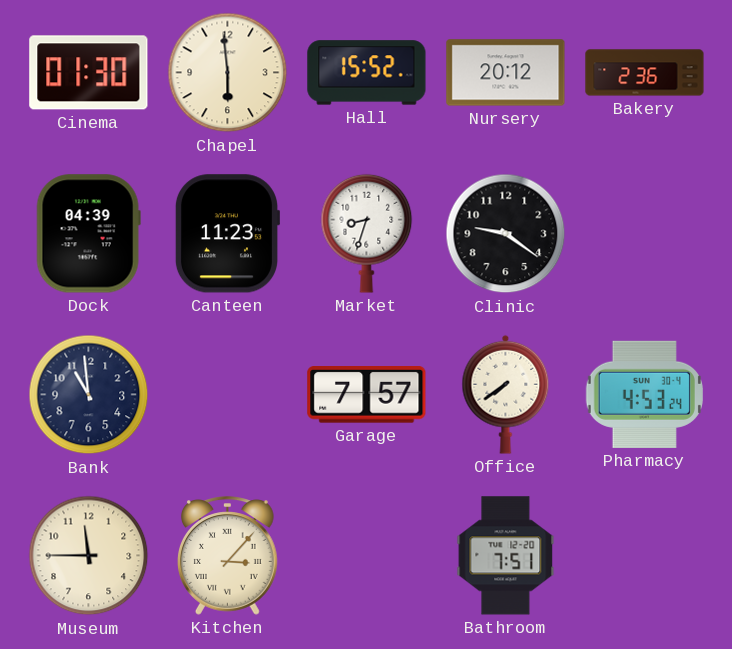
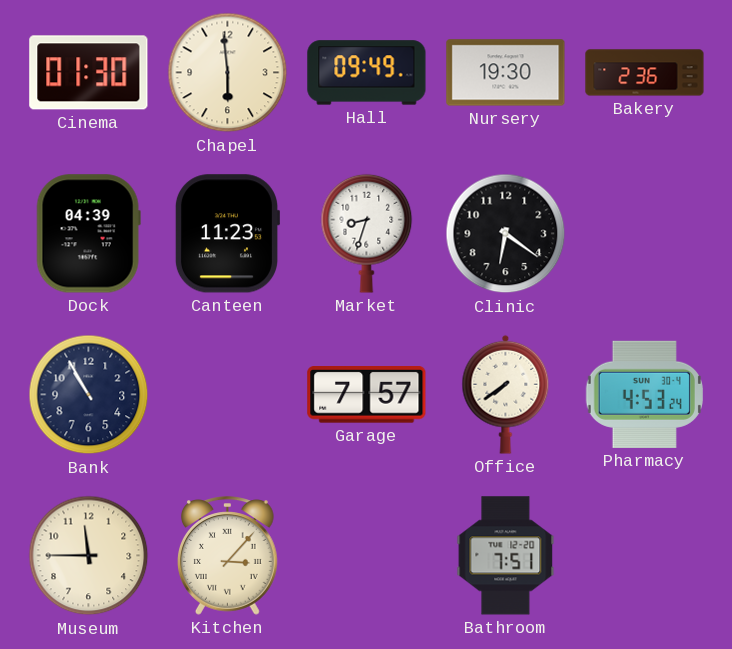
Hall: 15:52 -> 09:49
Nursery: 20:12 -> 19:30
Clinic: 9:21 -> 6:21
Bank: 10:59 -> 10:55
